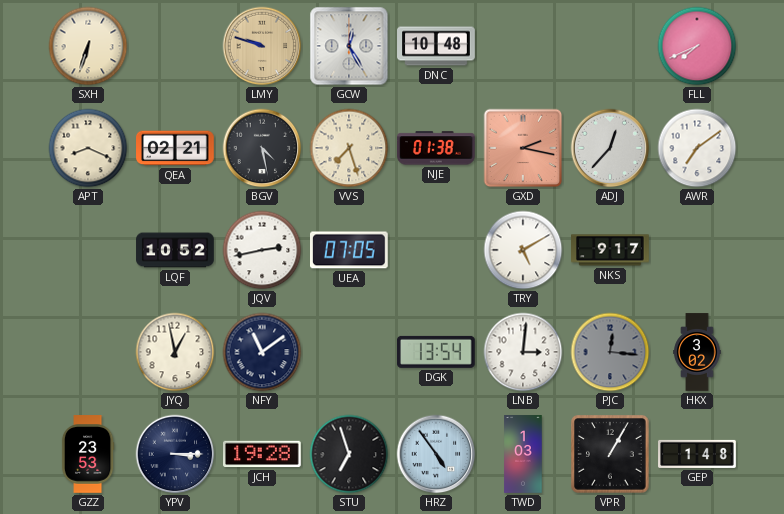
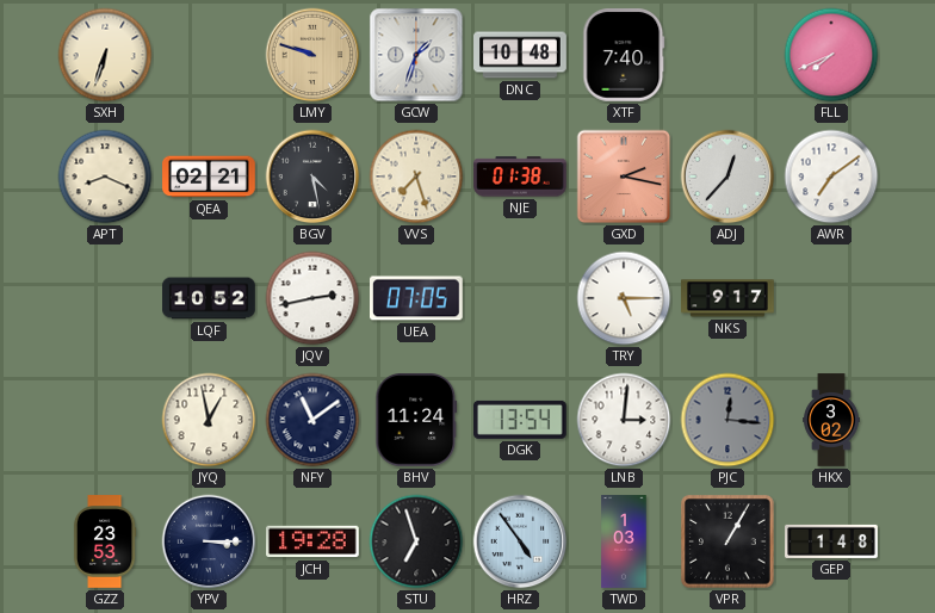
GCW: 12:25 -> 1:33
XTF: none -> 7:40
TRY: 5:10 -> 5:15
BHV: none -> 11:24
